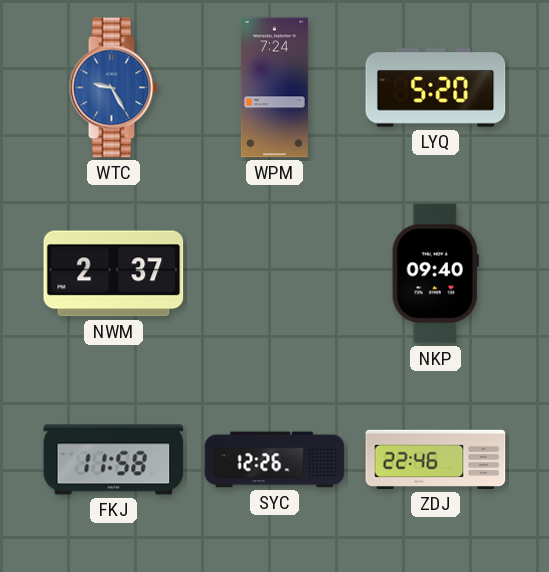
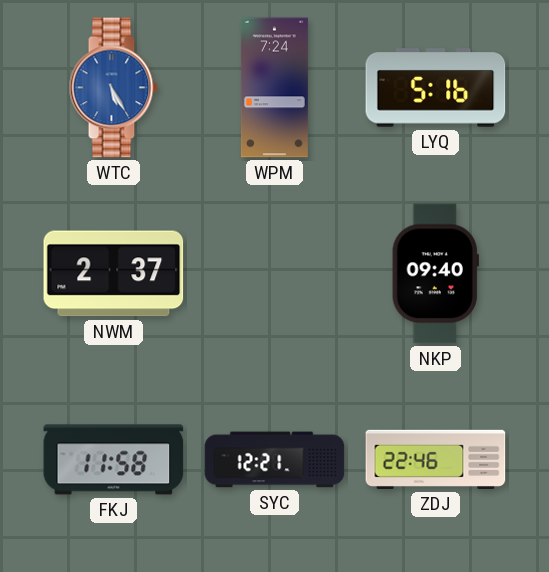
WTC: 9:25 -> 5:25
LYQ: 5:20 -> 5:16
SYC: 12:26 -> 12:21
